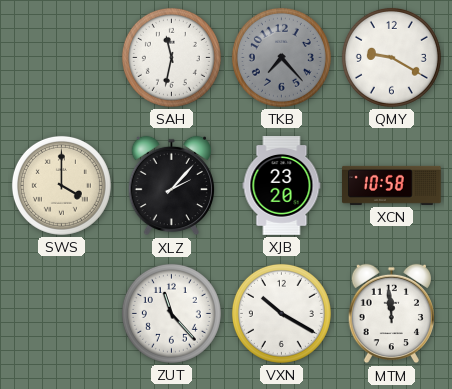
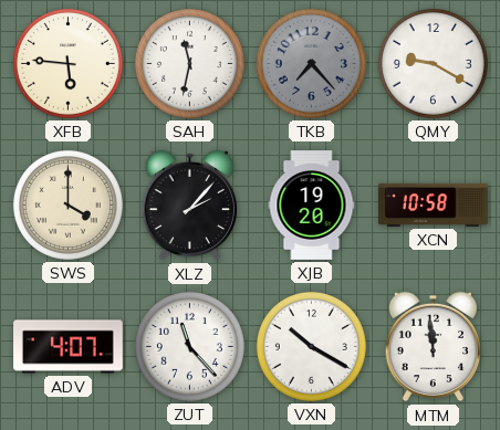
XFB: none -> 5:46
XJB: 23:20 -> 19:20
ADV: none -> 4:07
